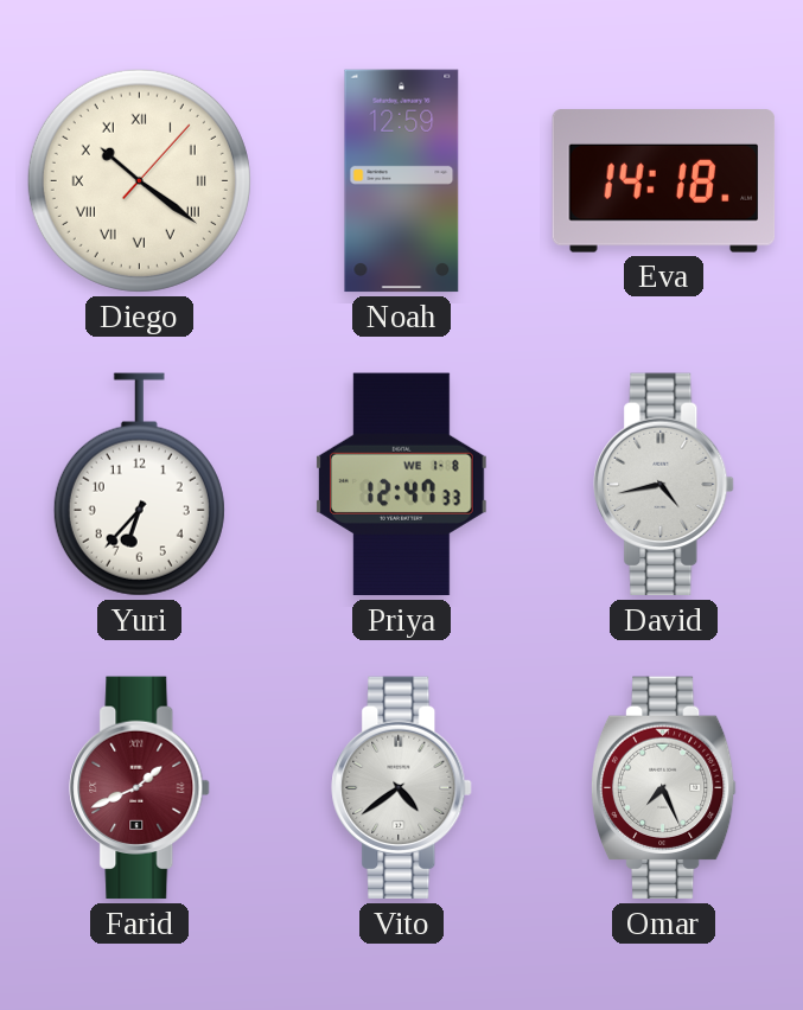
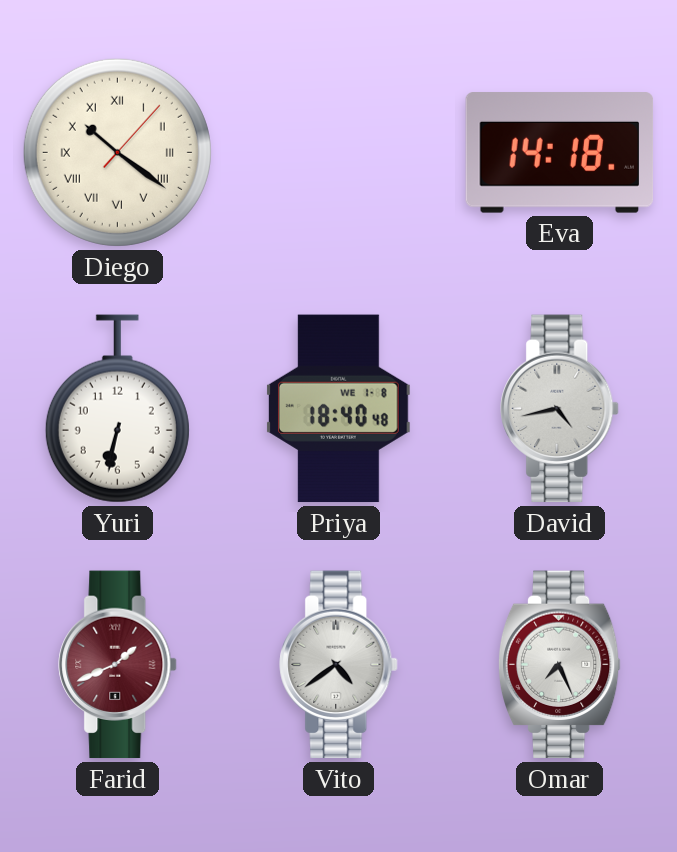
Noah: 12:59 -> none
Yuri: 6:37 -> 6:32
Priya: 12:47 -> 18:40
